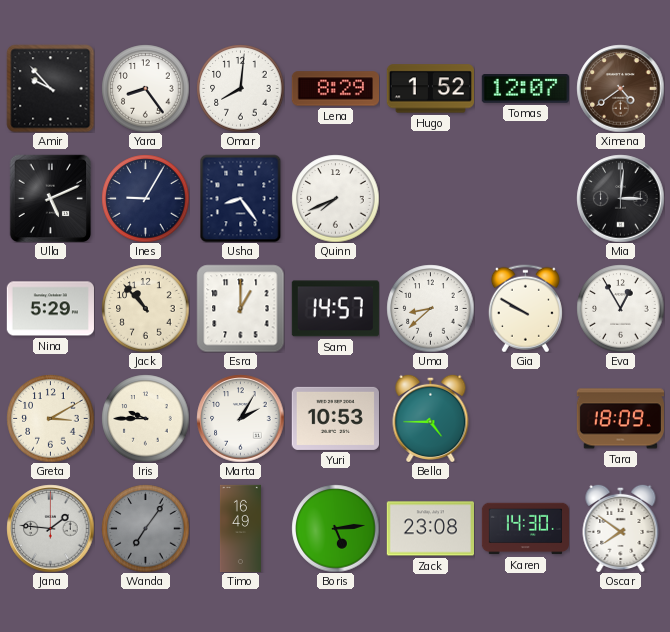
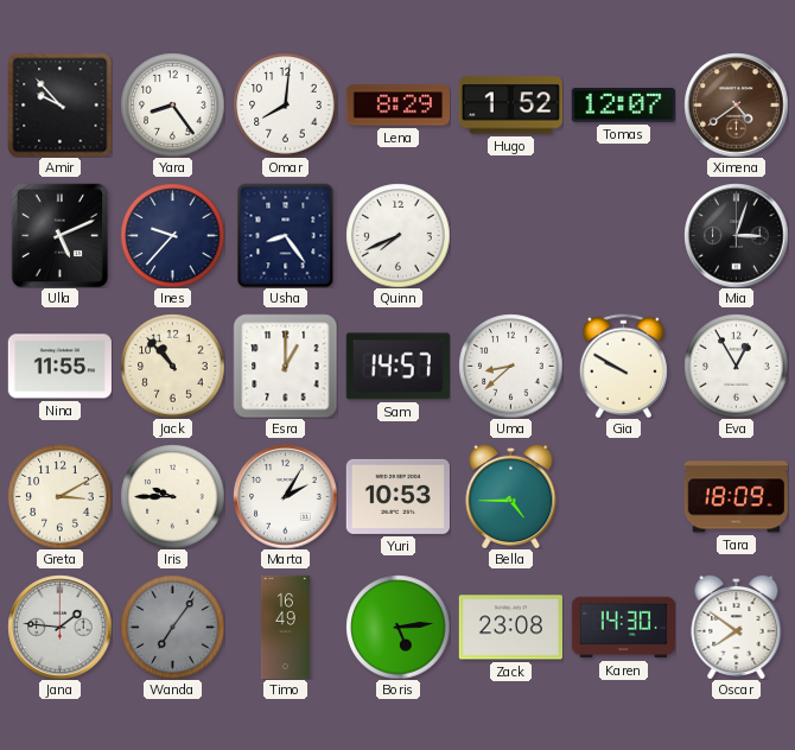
Ines: 9:05 -> 9:37
Mia: 3:01 -> 3:03
Nina: 5:29 -> 11:55
